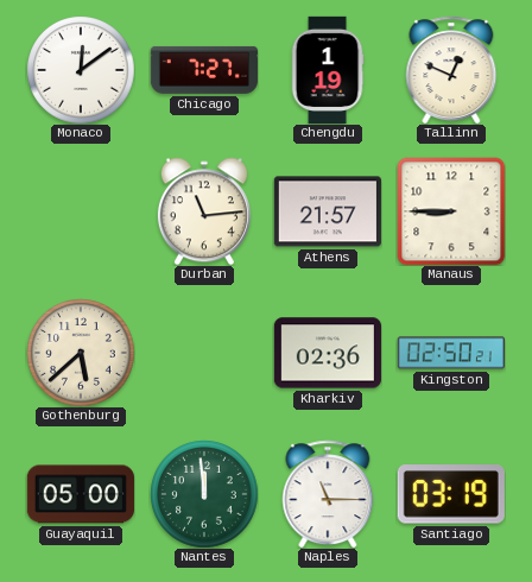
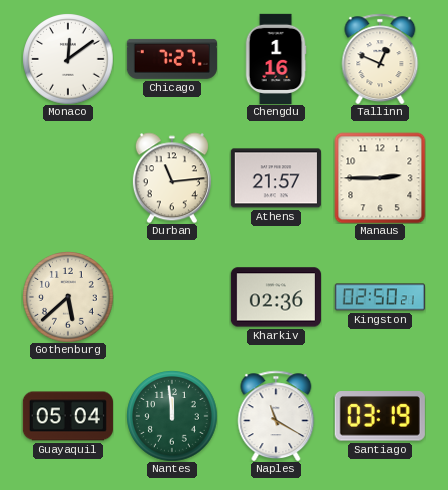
Chengdu: 1:19 -> 1:16
Manaus: 8:45 -> 2:45
Guayaquil: 05:00 -> 05:04
Naples: 11:15 -> 11:20
